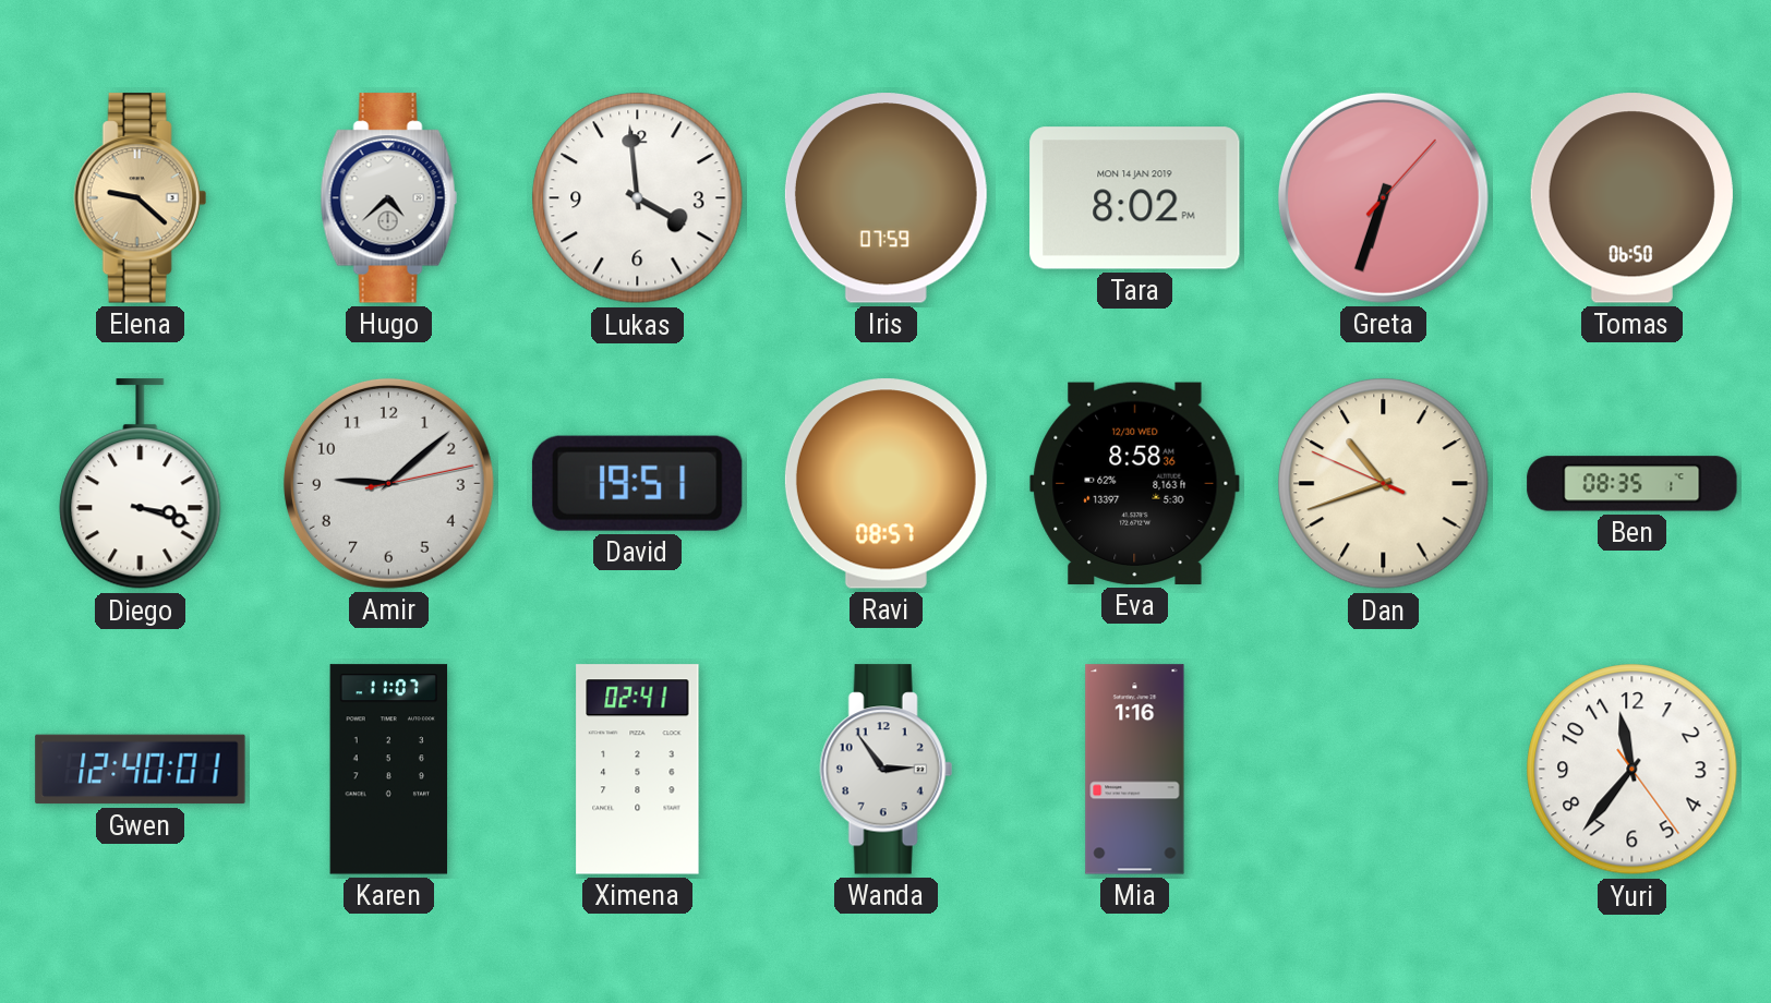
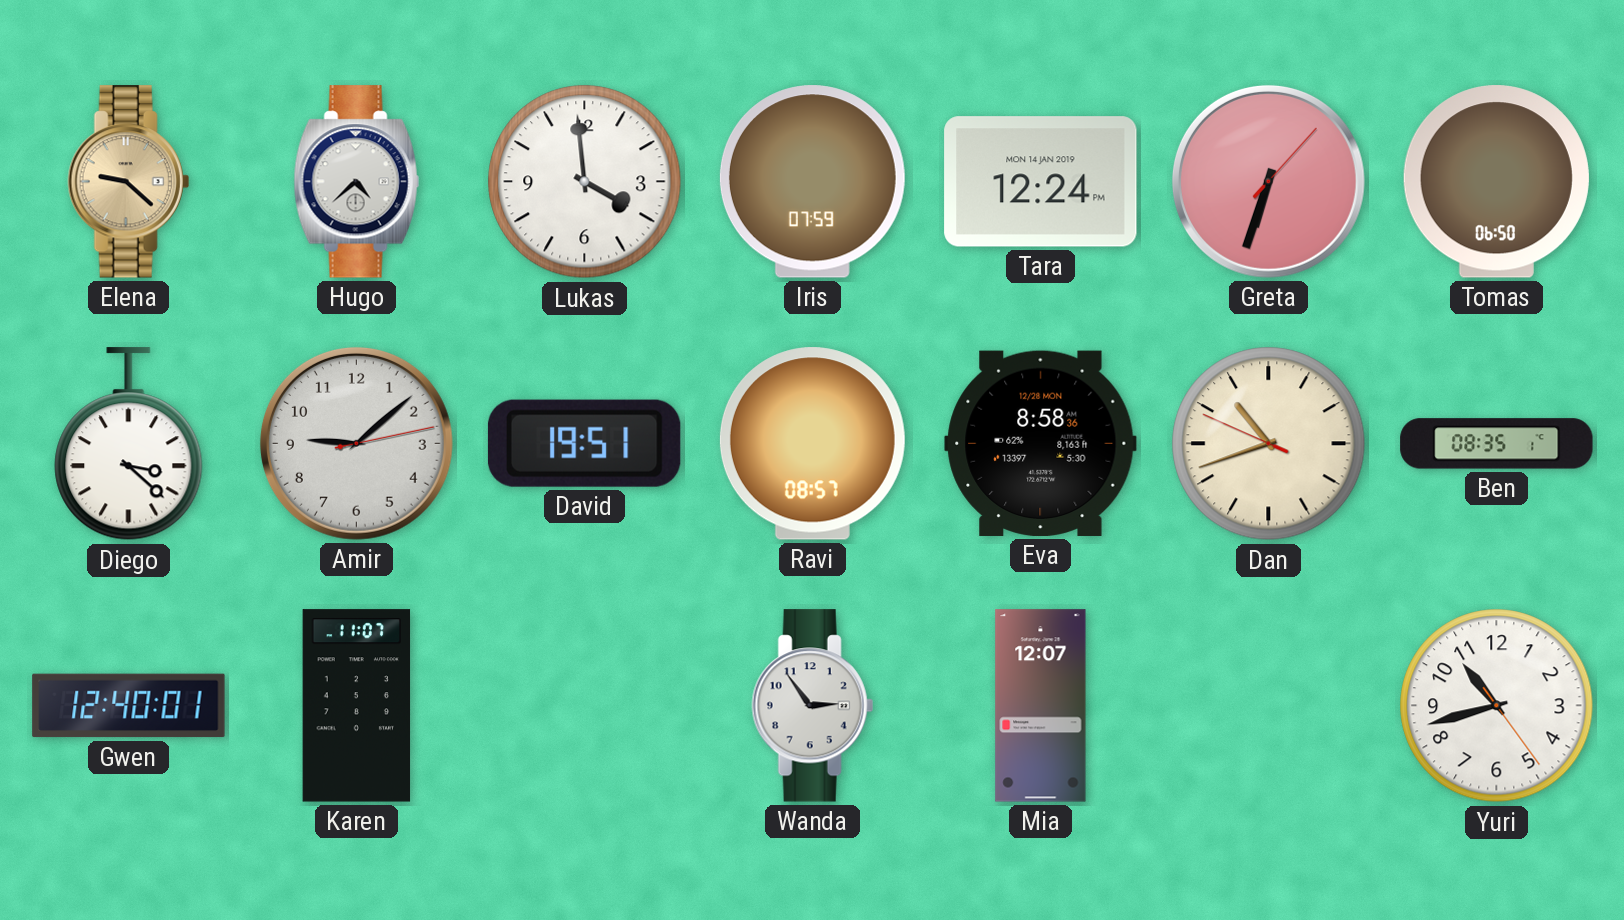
Tara: 8:02 -> 12:24
Diego: 3:18 -> 3:22
Eva date: 12/30 WED -> 12/28 MON
Ximena: 02:41 -> none
Mia: 1:16 -> 12:07
Yuri: 11:36 -> 10:42
